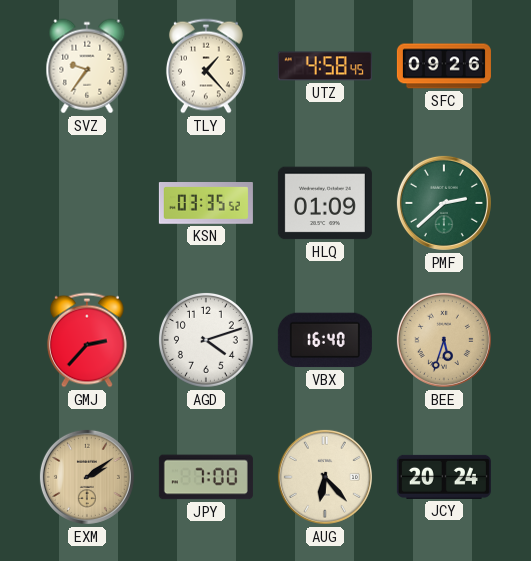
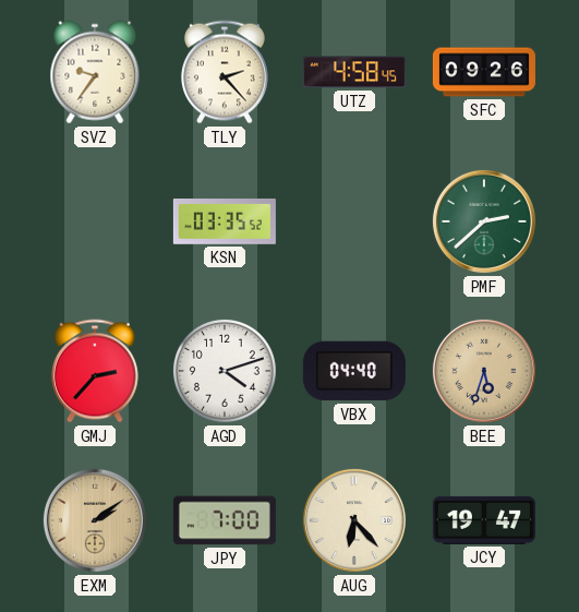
TLY: 1:23 -> 2:23
HLQ: 01:09 -> none
VBX: 16:40 -> 04:40
JCY: 20:24 -> 19:47
